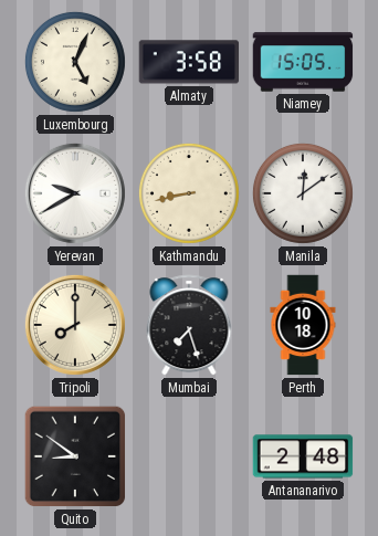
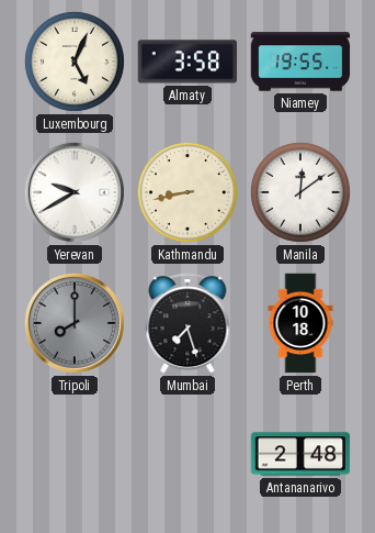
Niamey: 15:05 -> 19:55
Tripoli dial: cream -> grey
Quito: 8:51 -> none
